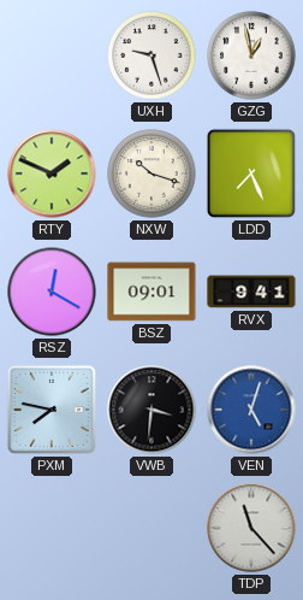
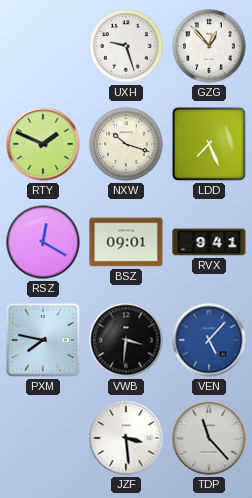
GZG: 12:58 -> 12:53
VEN: 5:03 -> 5:07
JZF: none -> 3:29
